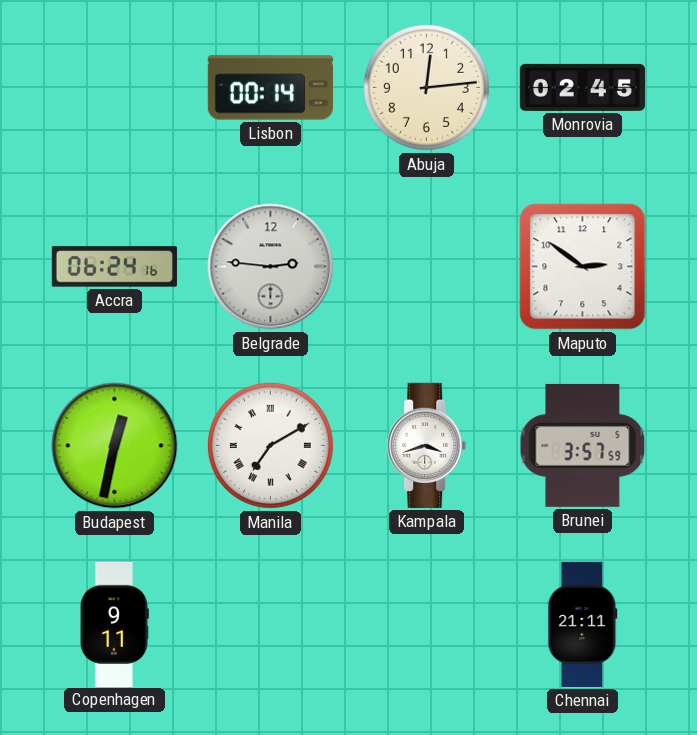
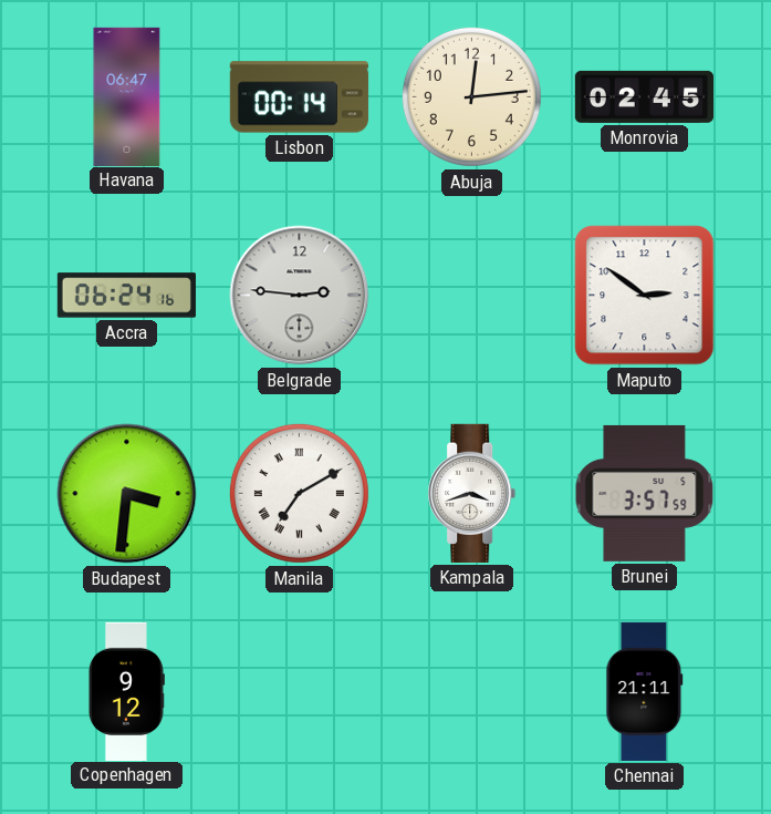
Havana: none -> 06:47
Budapest: 12:32 -> 3:31
Copenhagen: 9:11 -> 9:12
